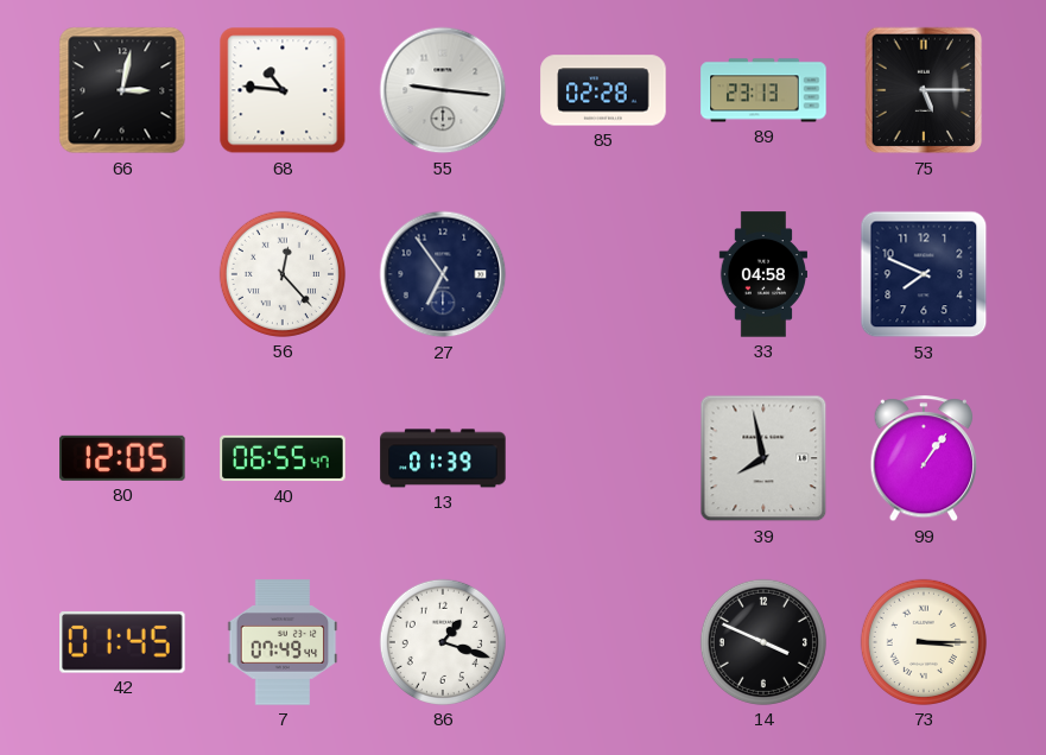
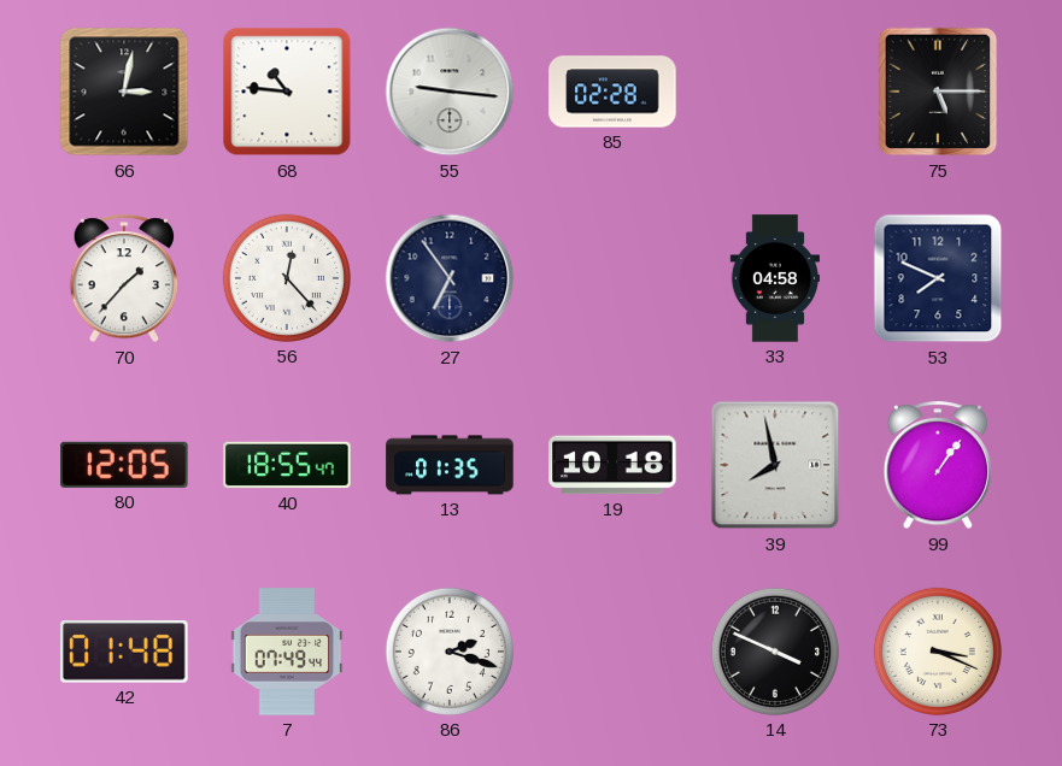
89: 23:13 -> none
70: none -> 1:37
40: 06:55 -> 18:55
13: 01:39 -> 01:35
19: none -> 10:18
42: 01:45 -> 01:48
86: 1:18 -> 2:18
73: 3:15 -> 3:19
